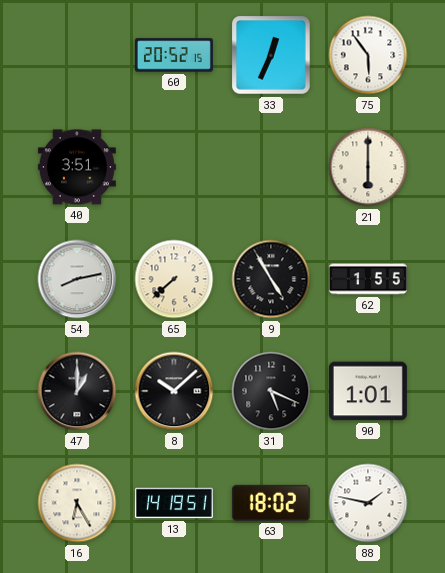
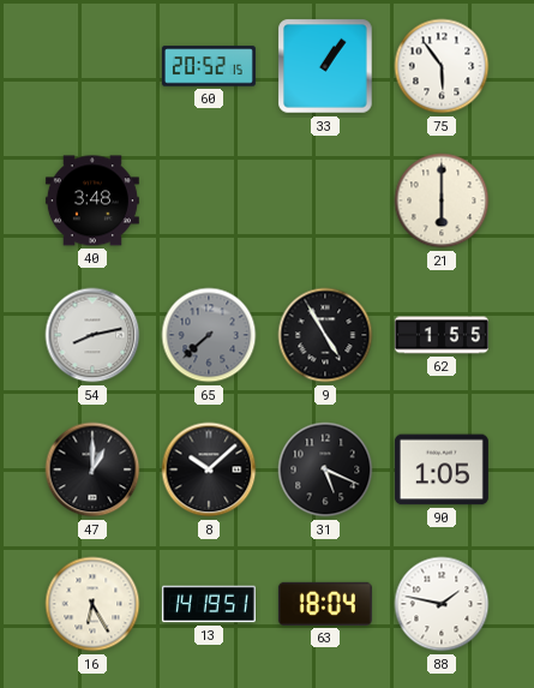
33: 12:34 -> 1:06
40: 3:51 -> 3:48
65 dial: cream -> grey
90: 1:01 -> 1:05
63: 18:02 -> 18:04
